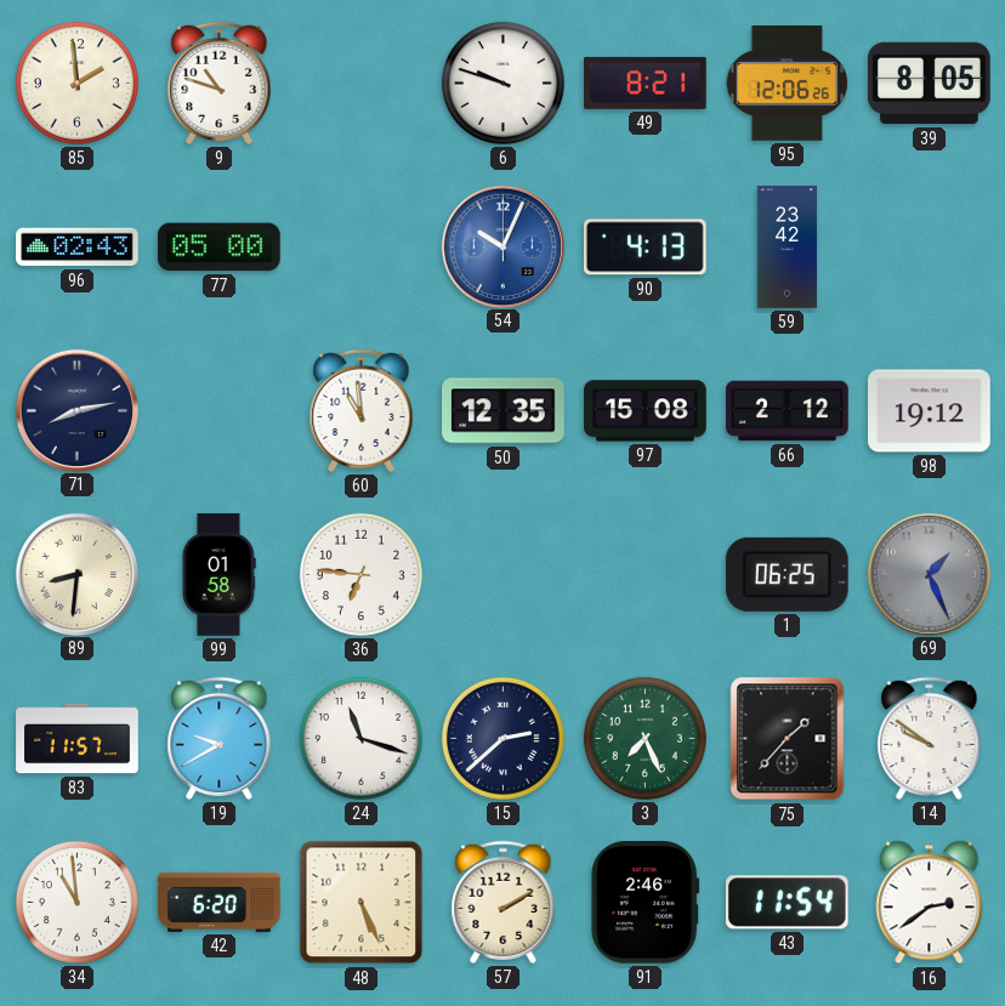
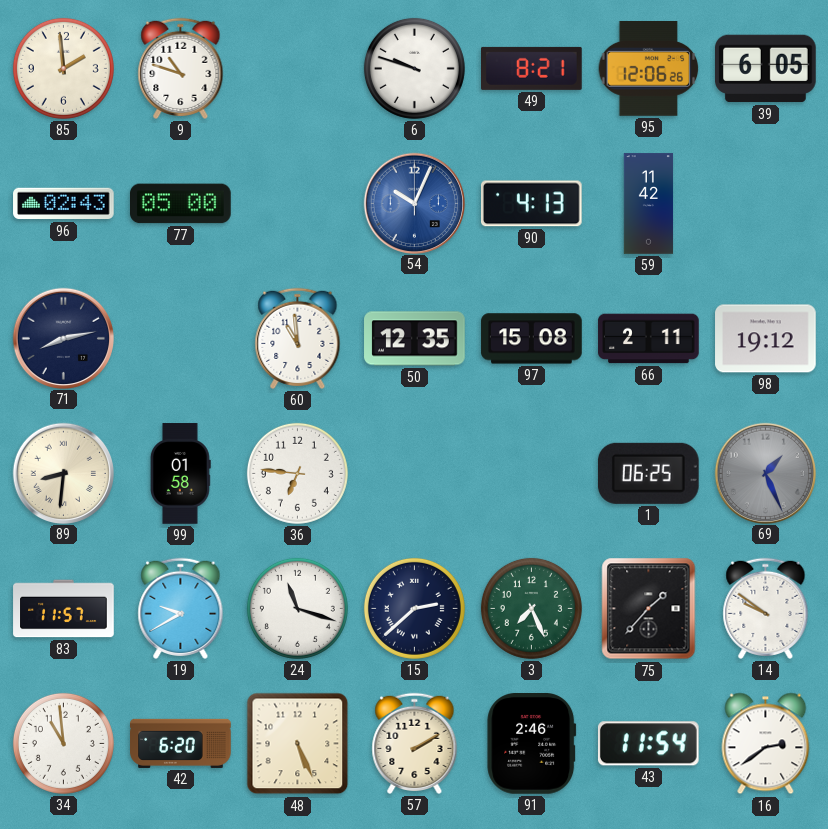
39: 8:05 -> 6:05
59: 23:42 -> 11:42
66: 2:12 -> 2:11
